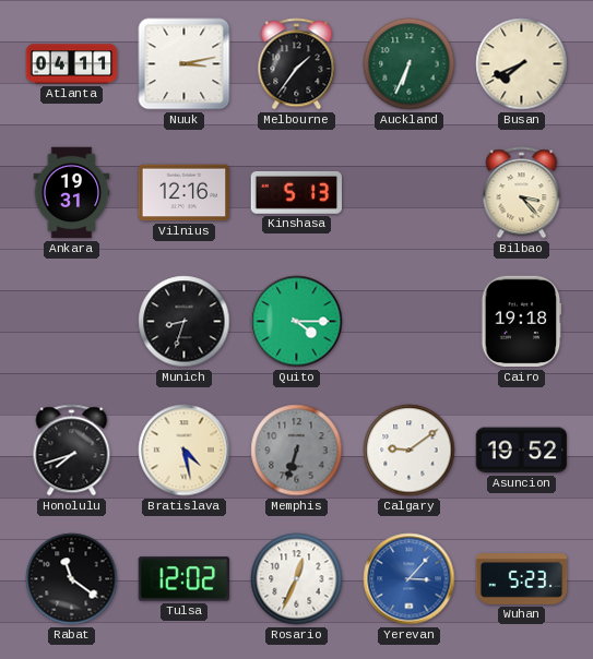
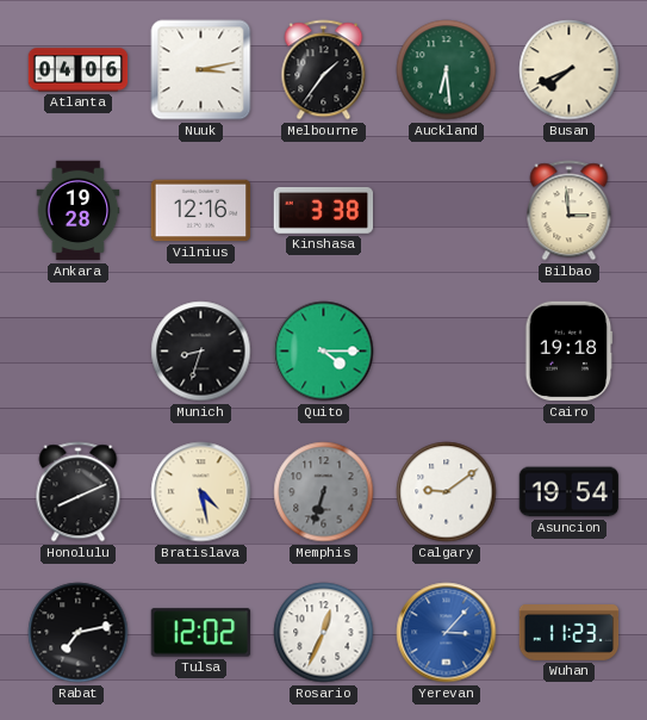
Atlanta: 04:11 -> 04:06
Auckland: 6:34 -> 6:29
Ankara: 19:31 -> 19:28
Kinshasa: 5:13 -> 3:38
Bilbao: 3:23 -> 2:59
Honolulu: 7:42 -> 8:11
Asuncion: 19:52 -> 19:54
Rabat: 11:21 -> 7:13
Wuhan: 5:23 -> 11:23
